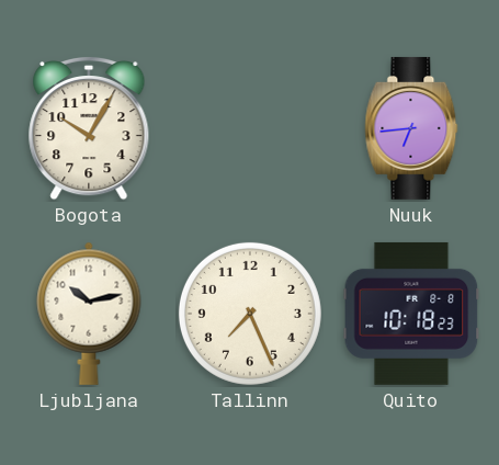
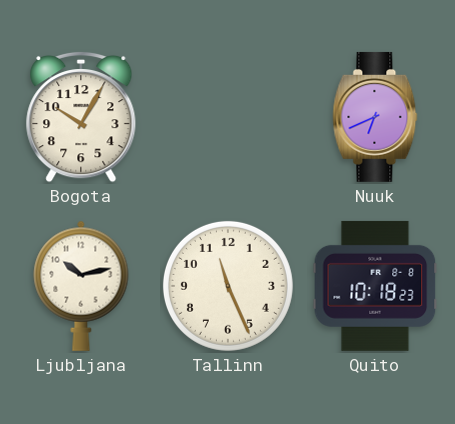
Nuuk: 6:44 -> 6:41
Tallinn: 7:26 -> 11:26
